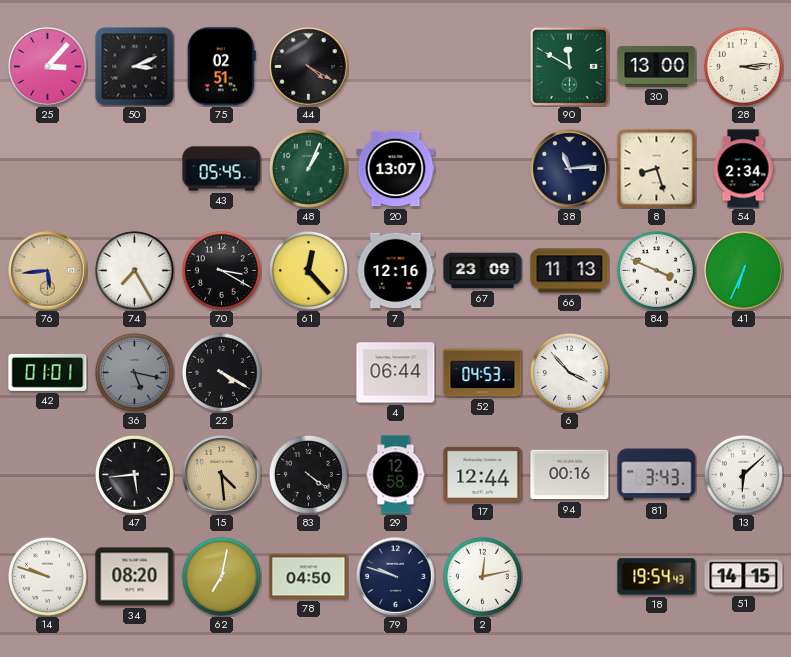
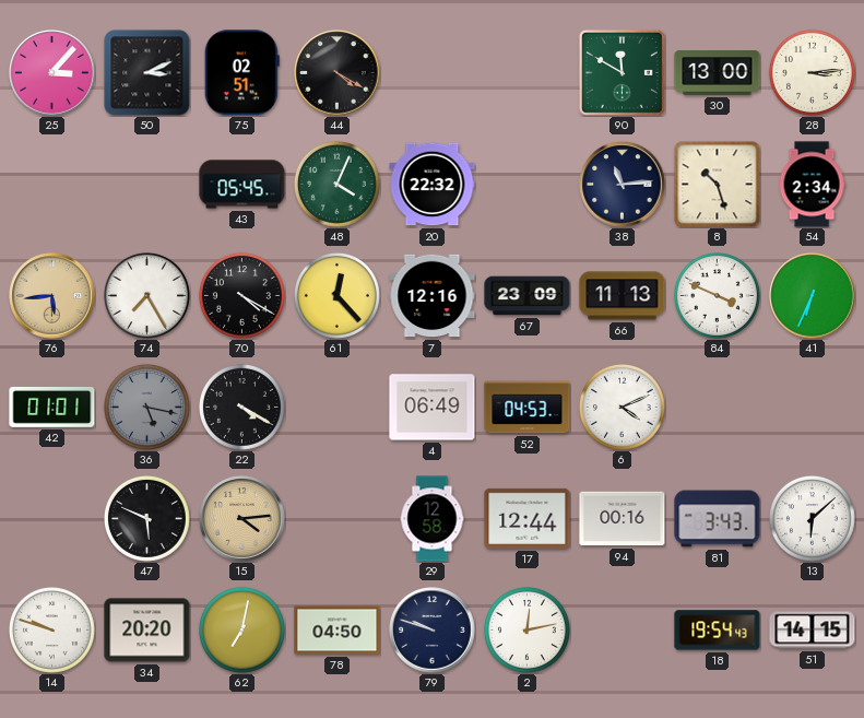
48: 1:04 -> 4:04
20: 13:07 -> 22:32
8: 8:27 -> 10:27
70: 3:20 -> 4:20
4: 06:44 -> 06:49
6: 3:53 -> 4:11
47: 5:44 -> 5:49
15: 4:29 -> 4:14
83: 4:21 -> none
34: 08:20 -> 20:20
